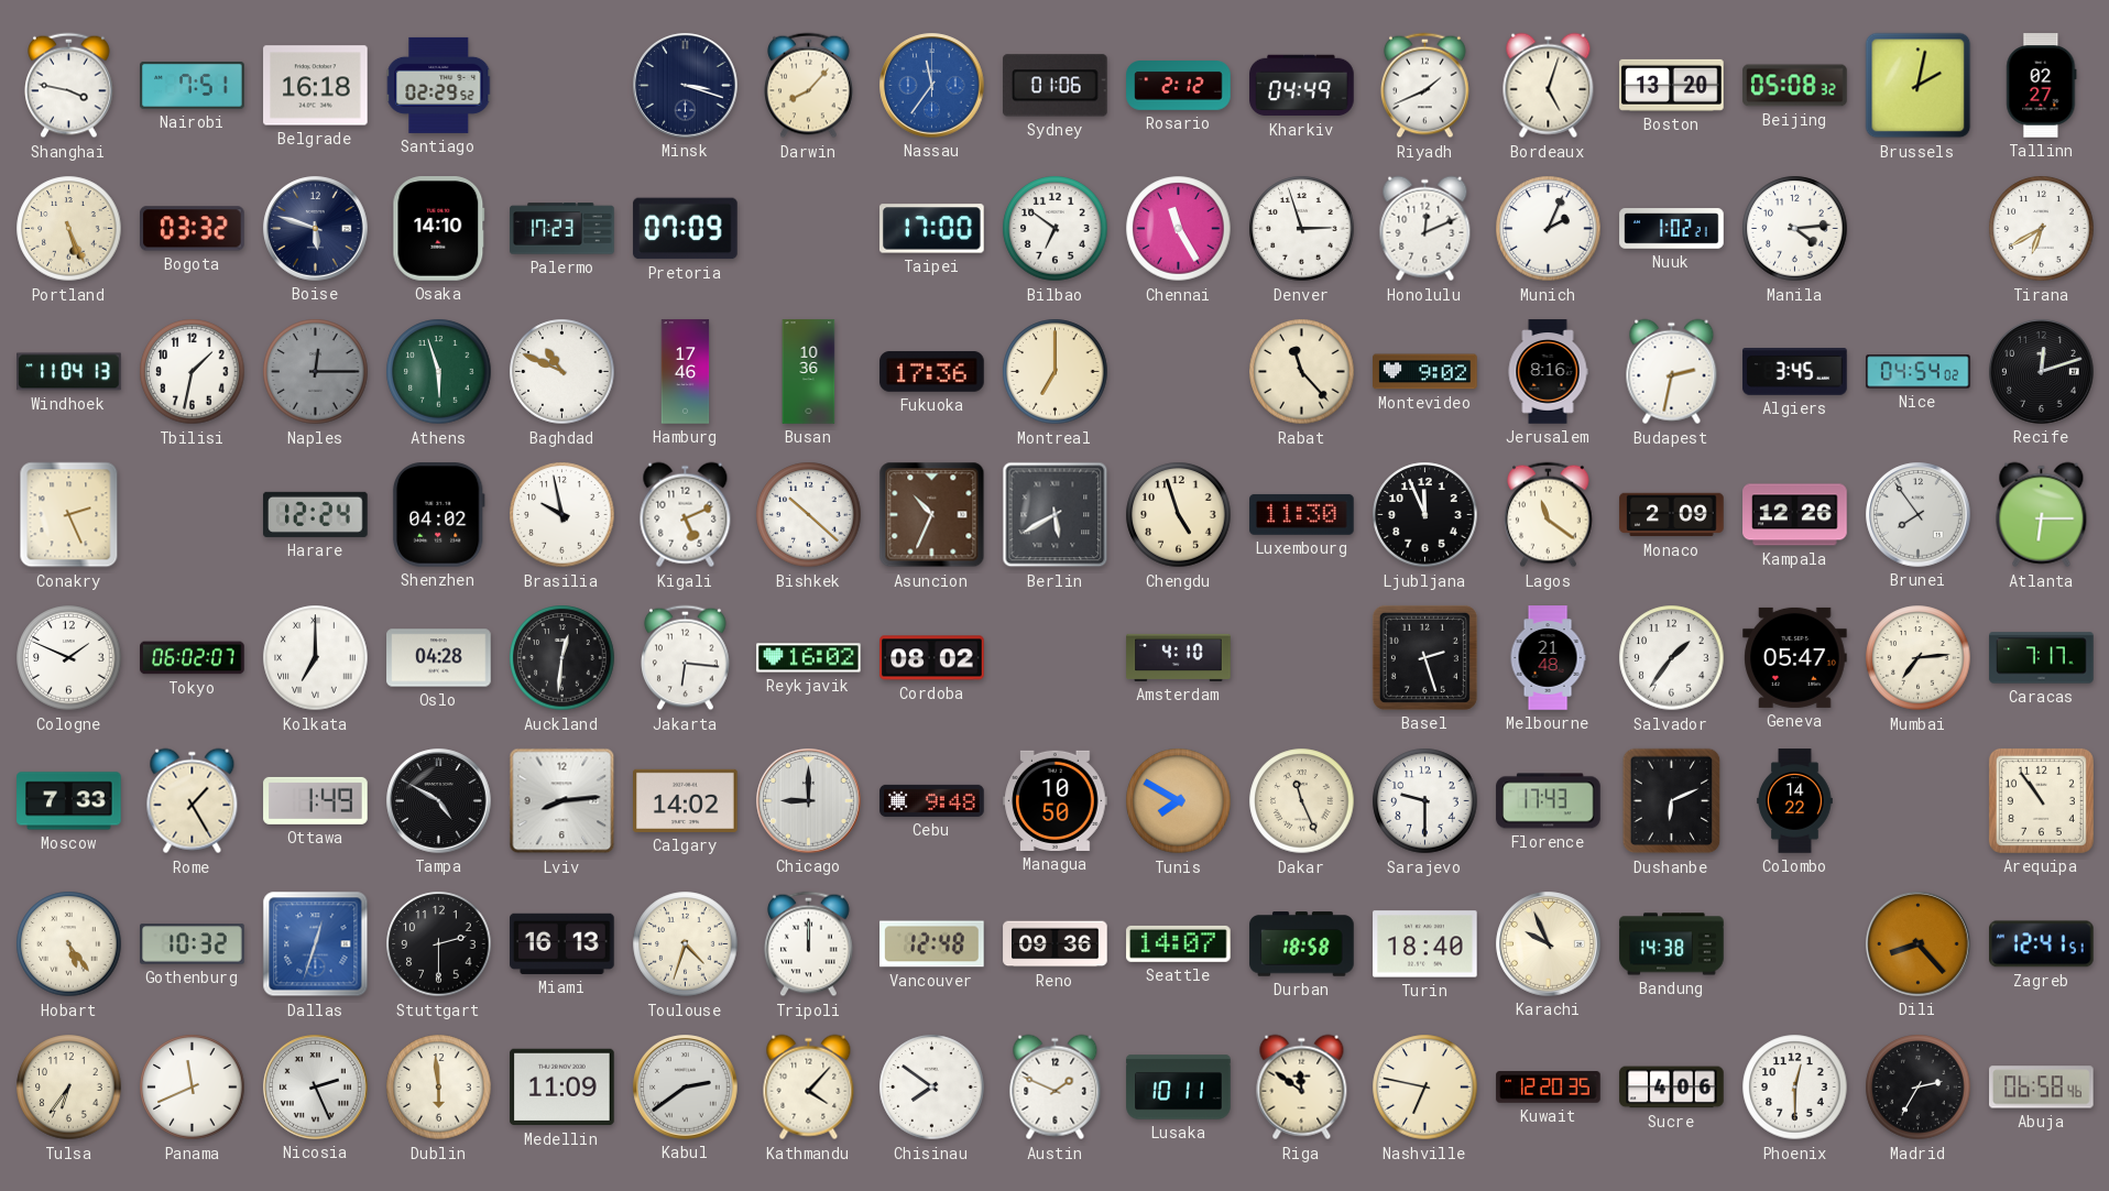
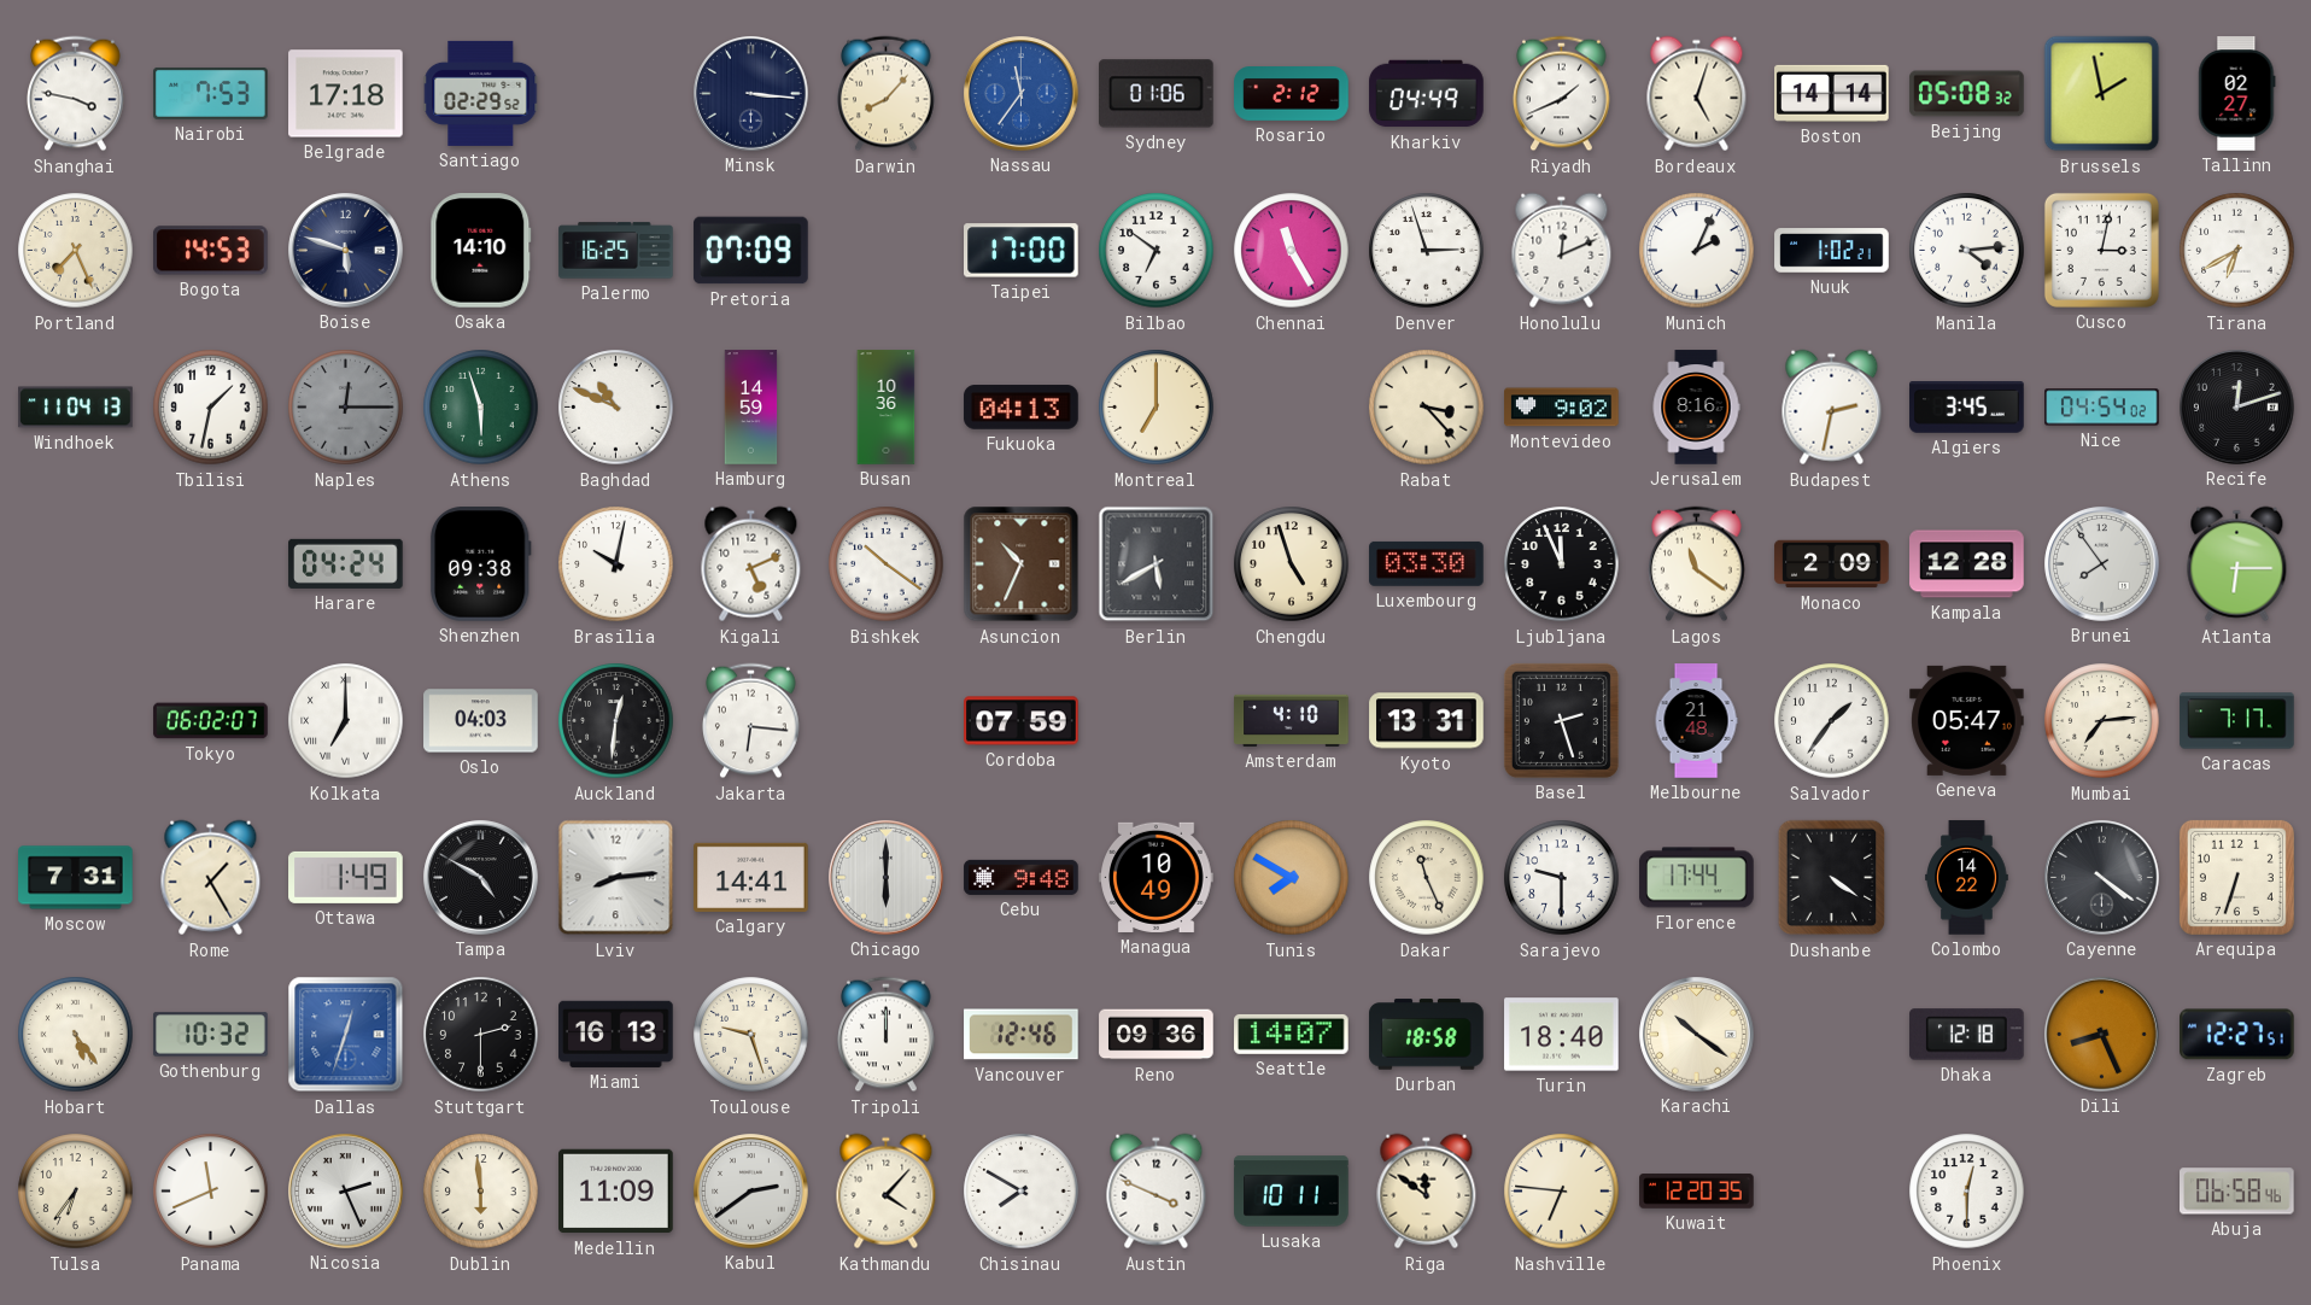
Nairobi: 7:51 -> 7:53
Belgrade: 16:18 -> 17:18
Minsk: 3:18 -> 3:16
Boston: 13:20 -> 14:14
Brussels: 2:02 -> 1:58
Portland: 5:26 -> 7:26
Bogota: 03:32 -> 14:53
Palermo: 17:23 -> 16:25
Cusco: none -> 3:02
Hamburg: 17:46 -> 14:59
Fukuoka: 17:36 -> 04:13
Rabat: 11:23 -> 3:23
Conakry: 2:26 -> none
Harare: 12:24 -> 04:24
Shenzhen: 04:02 -> 09:38
Brasilia: 9:58 -> 10:02
Bishkek: 10:22 -> 10:21
Luxembourg: 11:30 -> 03:30
Kampala: 12:26 -> 12:28
Cologne: 1:49 -> none
Oslo: 04:28 -> 04:03
Reykjavik: 16:02 -> none
Cordoba: 08:02 -> 07:59
Kyoto: none -> 13:31
Moscow: 7:33 -> 7:31
Calgary: 14:02 -> 14:41
Chicago: 9:00 -> 6:00
Managua: 10:50 -> 10:49
Florence: 17:43 -> 17:44
Dushanbe: 6:11 -> 4:21
Cayenne: none -> 4:21
Arequipa: 10:54 -> 6:33
Toulouse: 4:33 -> 9:27
Vancouver: 12:48 -> 12:46
Karachi: 9:56 -> 10:21
Bandung: 14:38 -> none
Dhaka: none -> 12:18
Dili: 8:23 -> 8:26
Zagreb: 12:41 -> 12:27
Chisinau: 7:51 -> 7:50
Austin: 1:49 -> 3:49
Nashville: 6:47 -> 6:46
Sucre: 4:06 -> none
Madrid: 2:35 -> none
